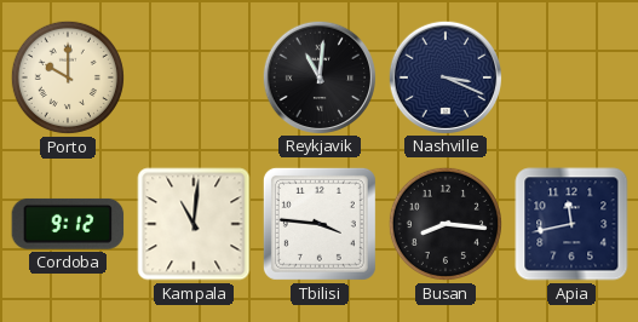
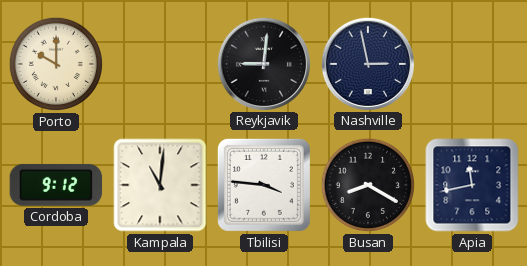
Reykjavik: 11:01 -> 9:01
Nashville: 3:19 -> 2:58
Busan: 8:16 -> 8:20
